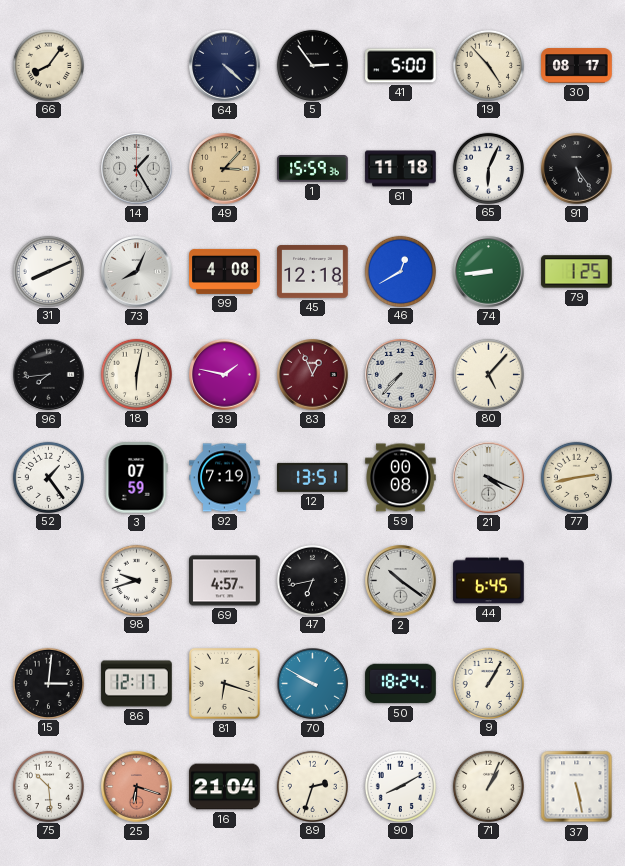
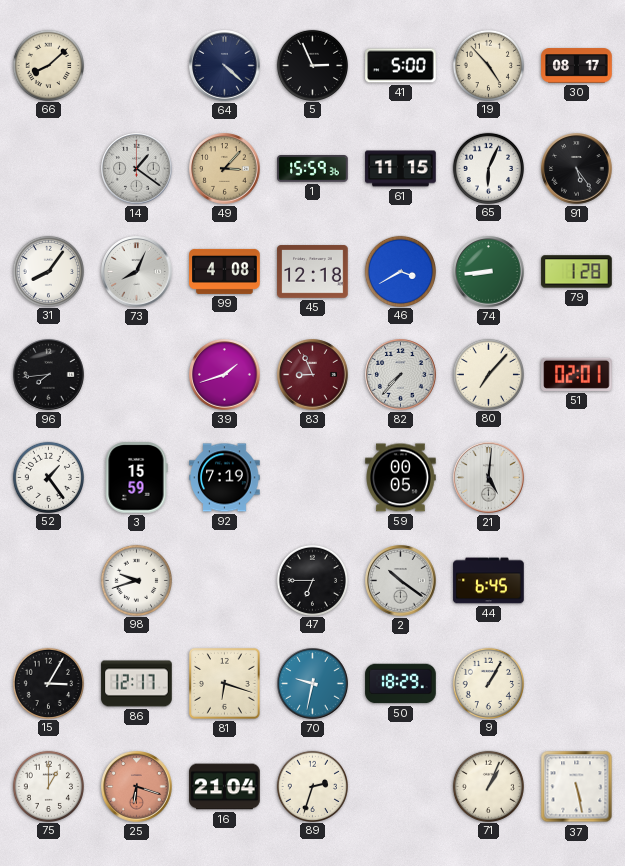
66: 8:06 -> 8:08
5: 2:54 -> 2:56
14: 1:25 -> 1:21
61: 11:18 -> 11:15
31: 8:11 -> 8:06
46: 12:40 -> 3:40
79: 1:25 -> 1:28
18: 6:02 -> none
39: 1:47 -> 1:42
83: 12:56 -> 8:56
80: 5:07 -> 7:07
51: none -> 02:01
3: 07:59 -> 15:59
12: 13:51 -> none
59: 00:08 -> 00:05
21: 4:19 -> 5:01
77: 2:43 -> none
69: 4:57 -> none
47: 6:43 -> 6:45
15: 3:01 -> 3:05
70: 9:50 -> 9:32
50: 18:24 -> 18:29
75: 10:29 -> 1:00
90: 8:10 -> none
